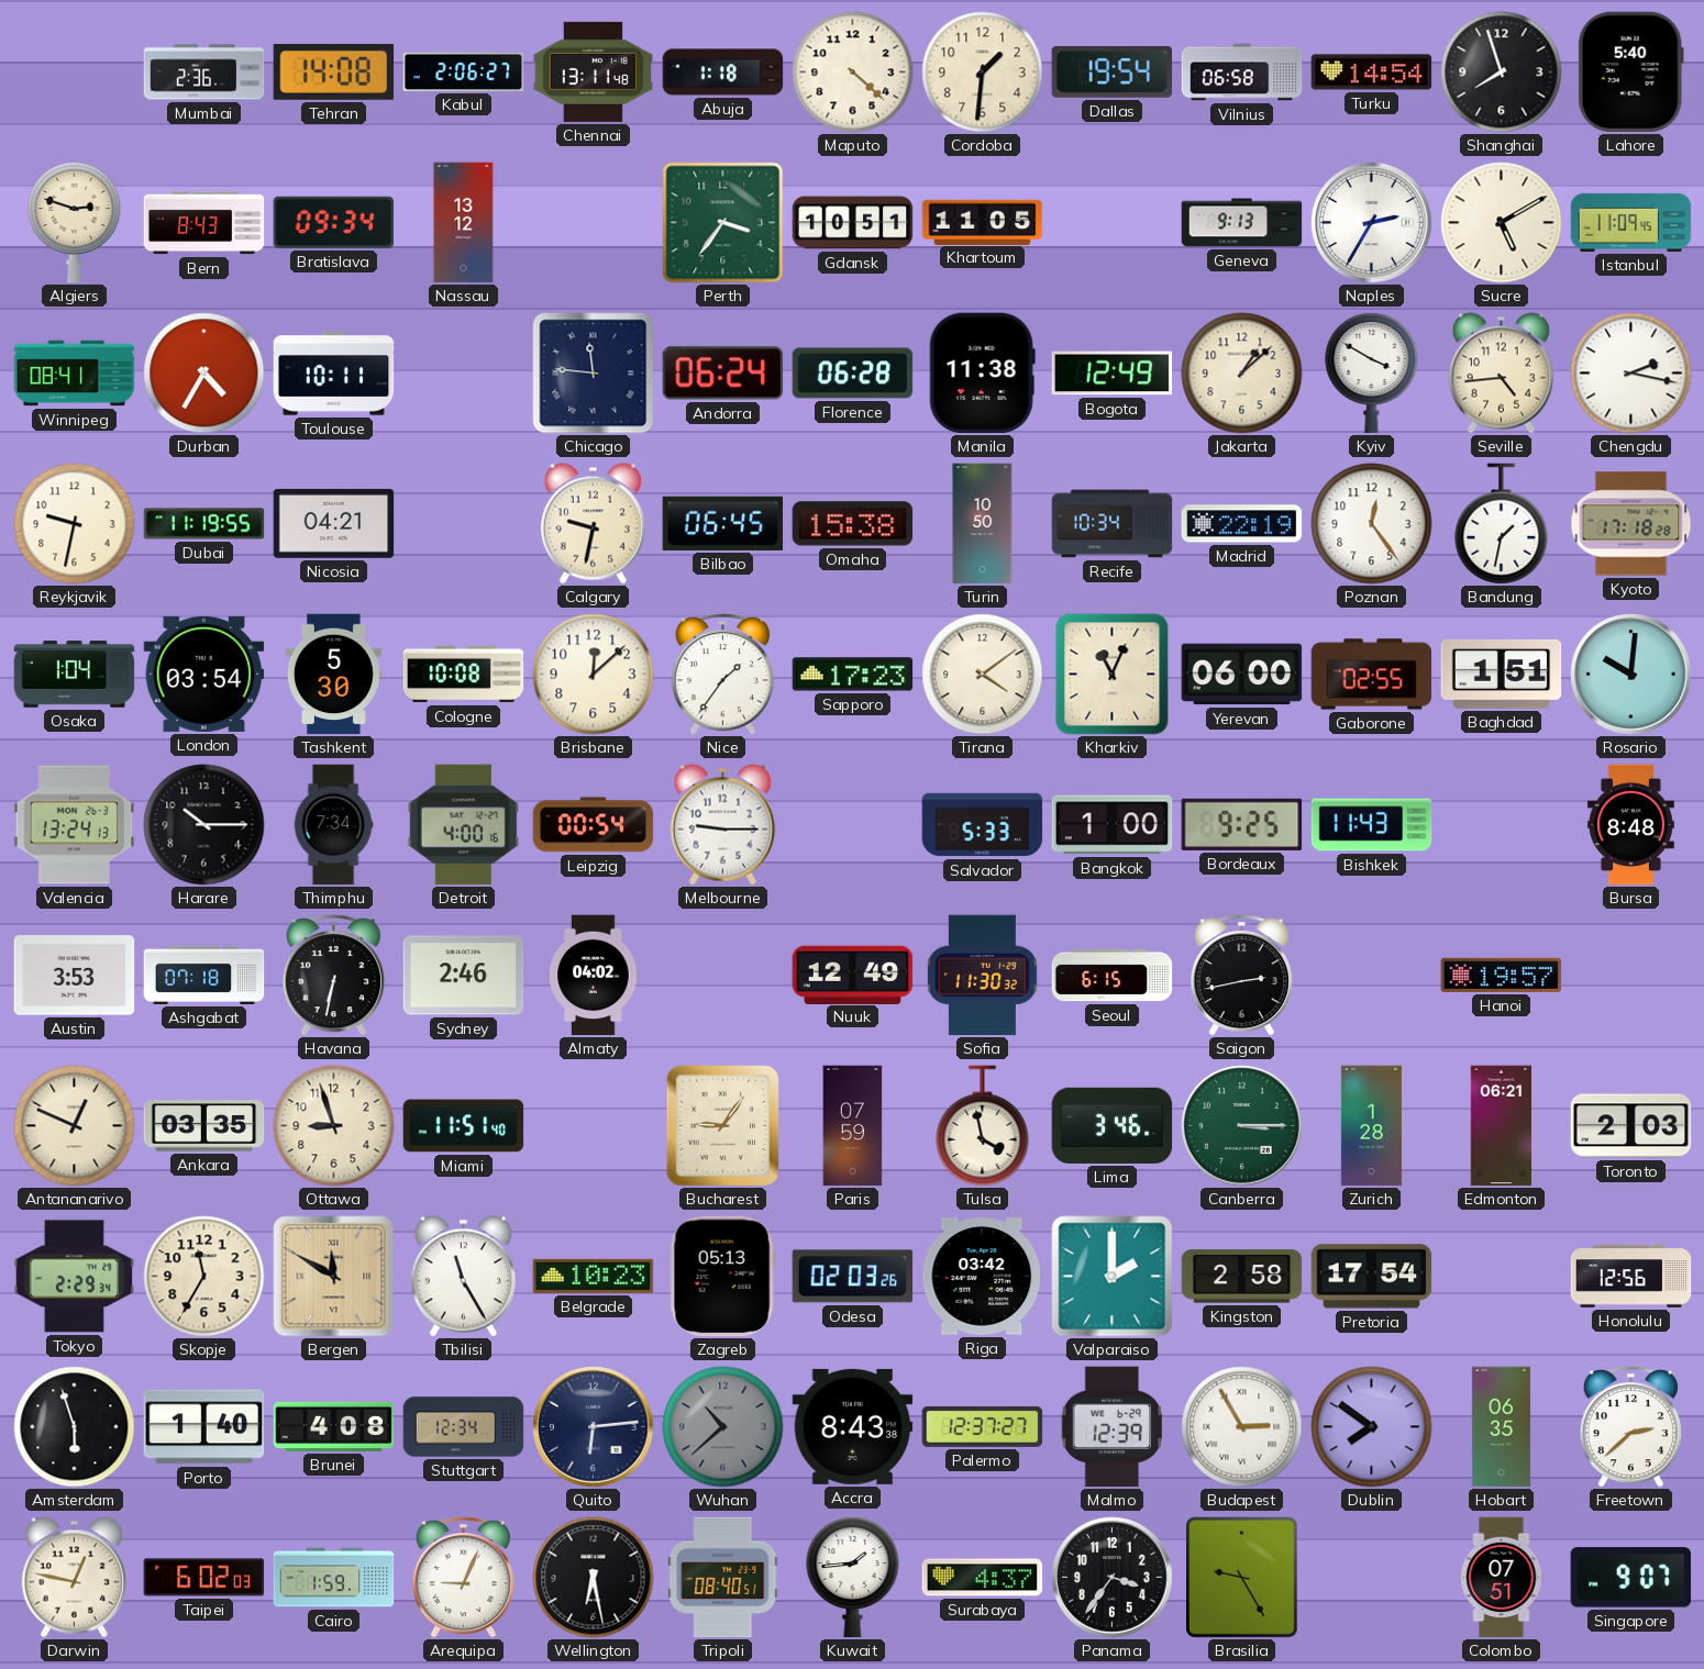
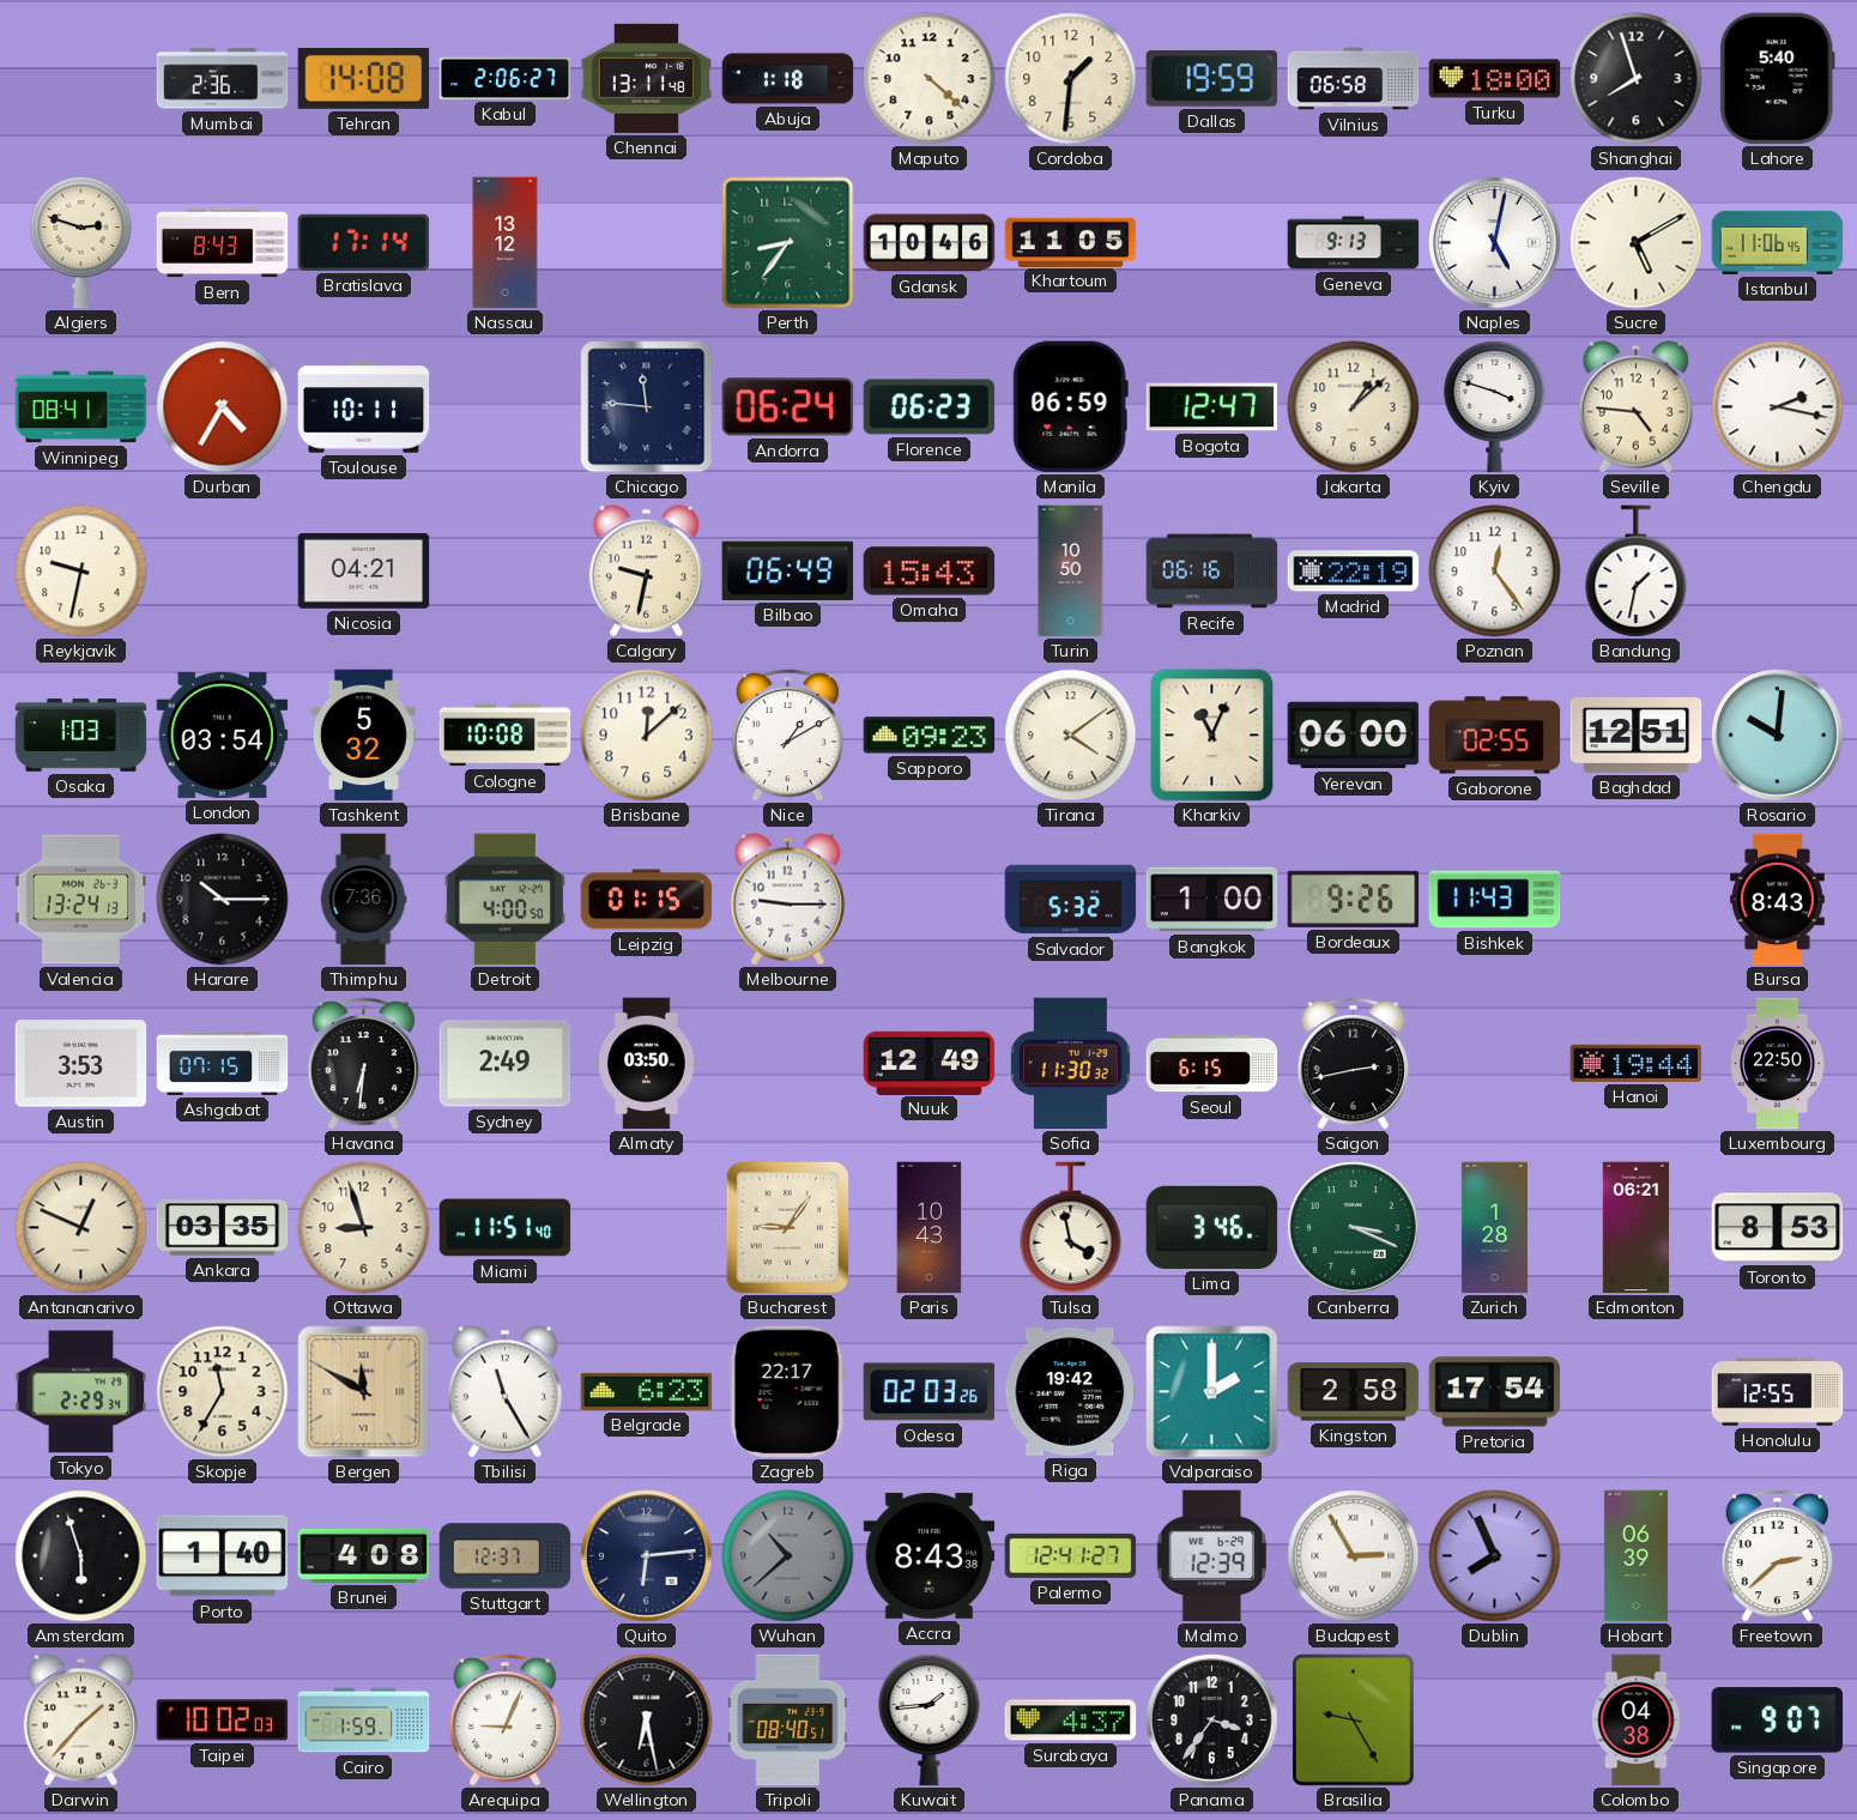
Dallas: 19:54 -> 19:59
Turku: 14:54 -> 18:00
Bratislava: 09:34 -> 17:14
Perth: 3:36 -> 8:36
Gdansk: 10:51 -> 10:46
Naples: 2:35 -> 5:02
Istanbul: 11:09 -> 11:06
Florence: 06:28 -> 06:23
Manila: 11:38 -> 06:59
Bogota: 12:49 -> 12:47
Kyiv: 3:50 -> 3:48
Seville: 4:44 -> 4:46
Dubai: 11:19 -> none
Bilbao: 06:45 -> 06:49
Omaha: 15:38 -> 15:43
Recife: 10:34 -> 06:16
Kyoto: 17:18 -> none
Osaka: 1:04 -> 1:03
Tashkent: 5:30 -> 5:32
Nice: 1:36 -> 1:10
Sapporo: 17:23 -> 09:23
Baghdad: 1:51 -> 12:51
Thimphu: 7:34 -> 7:36
Detroit: 4:00:16 -> 4:00:50
Leipzig: 00:54 -> 01:15
Salvador: 5:33 -> 5:32
Bordeaux: 9:25 -> 9:26
Bursa: 8:48 -> 8:43
Ashgabat: 07:18 -> 07:15
Havana: 6:32 -> 6:31
Sydney: 2:46 -> 2:49
Almaty: 04:02 -> 03:50
Hanoi: 19:57 -> 19:44
Luxembourg: none -> 22:50
Paris: 07:59 -> 10:43
Canberra: 3:15 -> 3:19
Toronto: 2:03 -> 8:53
Belgrade: 10:23 -> 6:23
Zagreb: 05:13 -> 22:17
Riga: 03:42 -> 19:42
Honolulu: 12:56 -> 12:55
Stuttgart: 12:34 -> 12:37
Palermo: 12:37 -> 12:41
Dublin: 7:51 -> 7:56
Hobart: 06:35 -> 06:39
Darwin: 12:47 -> 1:37
Taipei: 6:02 -> 10:02
Colombo: 07:51 -> 04:38
